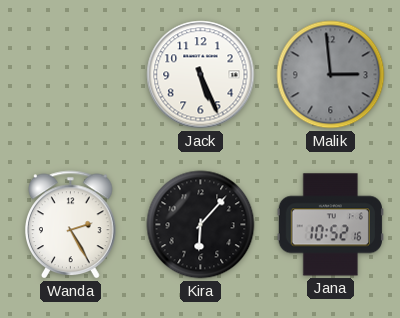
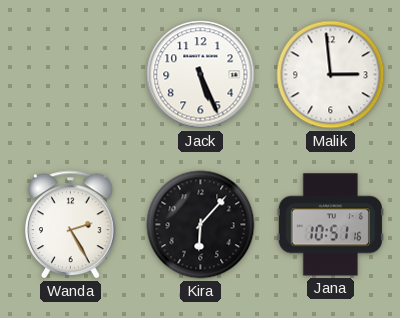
Malik dial: grey -> white
Jana: 10:52 -> 10:51
